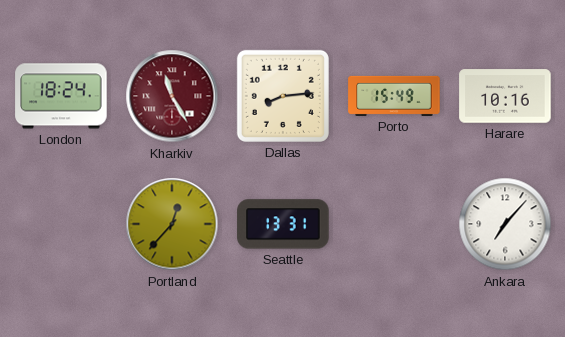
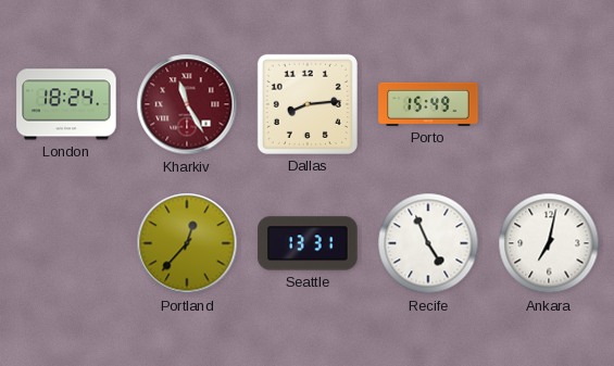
Harare: 10:16 -> none
Recife: none -> 4:56
Ankara: 7:07 -> 7:02
